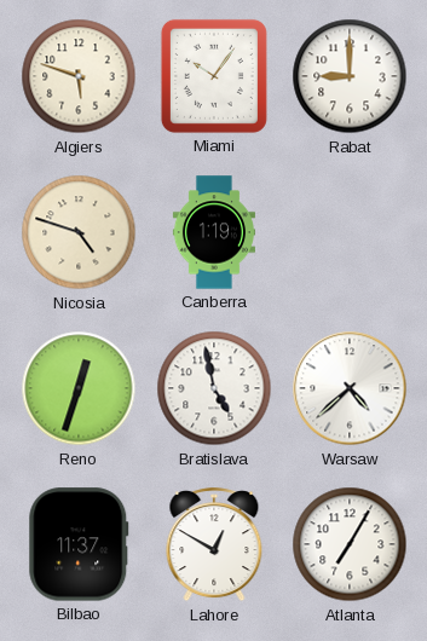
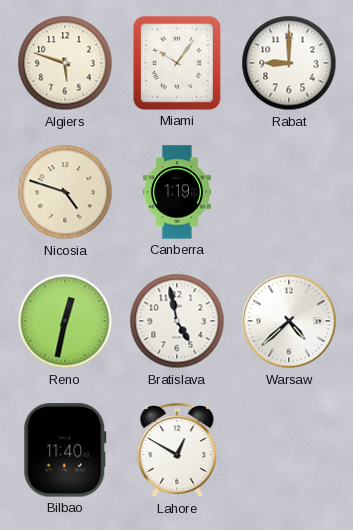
Reno: 12:33 -> 12:32
Bilbao: 11:37 -> 11:40
Atlanta: 7:05 -> none
